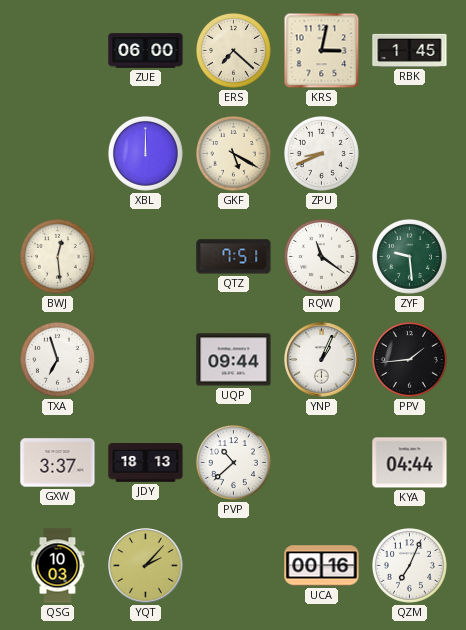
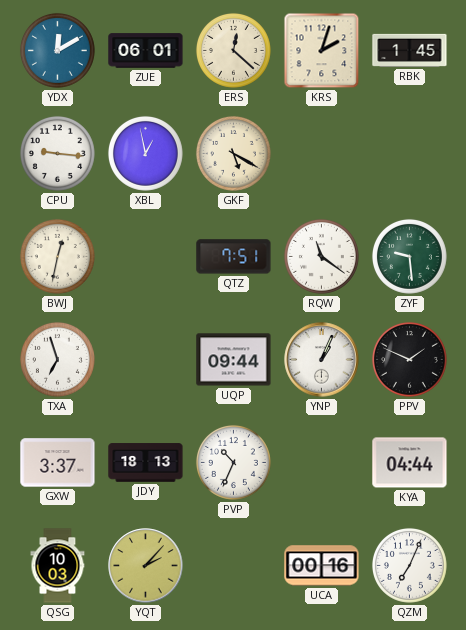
YDX: none -> 12:10
ZUE: 06:00 -> 06:01
ERS: 7:22 -> 12:22
KRS: 3:02 -> 2:03
CPU: none -> 9:16
XBL: 12:00 -> 12:58
ZPU: 8:41 -> none
BWJ: 12:29 -> 12:32
PPV: 1:44 -> 1:49
PVP: 10:38 -> 10:34
